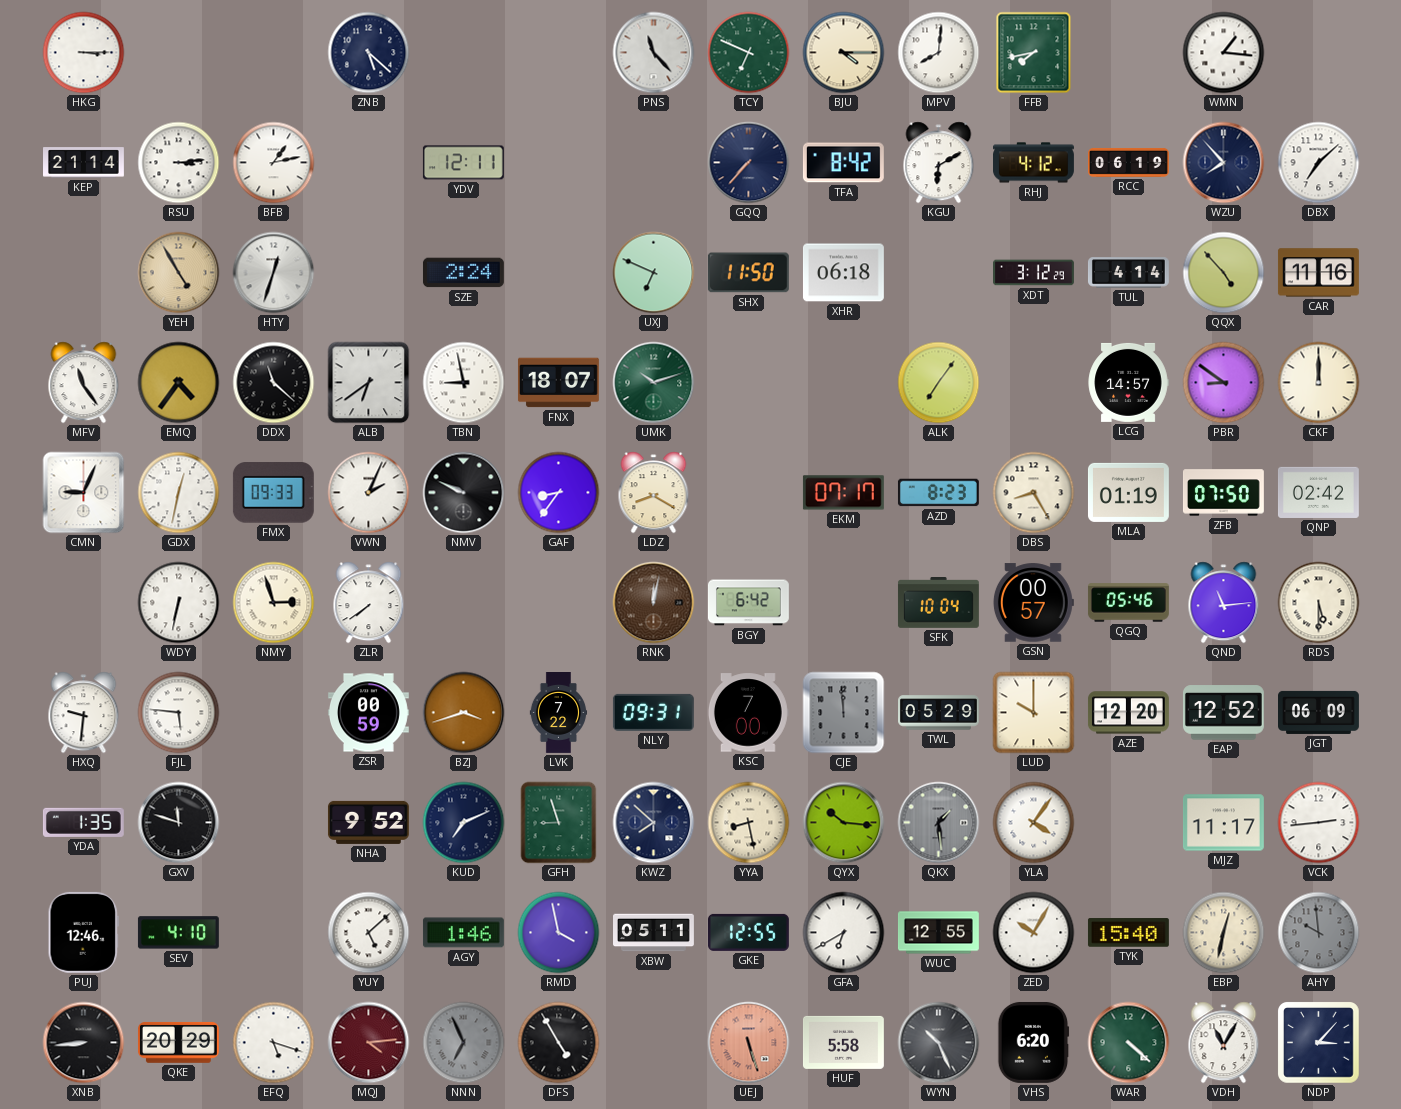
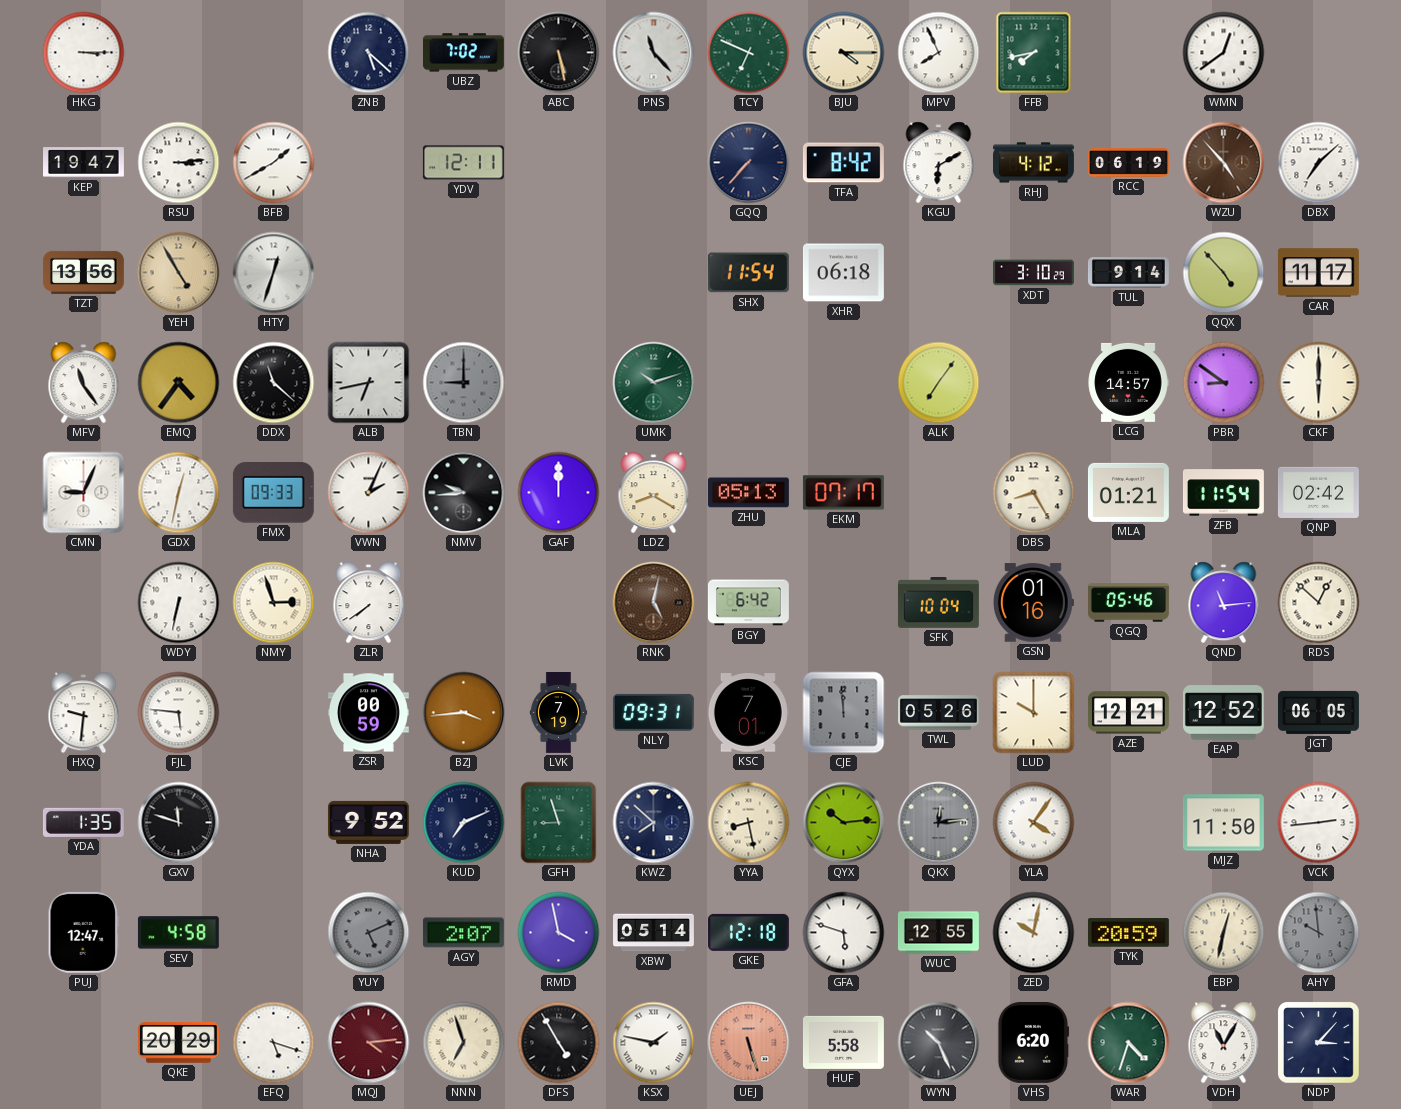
UBZ: none -> 7:02
ABC: none -> 5:28
MPV: 8:01 -> 7:56
WMN: 1:16 -> 12:39
KEP: 21:14 -> 19:47
BFB: 1:13 -> 1:40
WZU: 7:53 -> 4:53
WZU dial: navy -> brown
TZT: none -> 13:56
SZE: 2:24 -> none
UXJ: 6:49 -> none
SHX: 11:50 -> 11:54
XDT: 3:12 -> 3:10
TUL: 4:14 -> 9:14
CAR: 11:16 -> 11:17
ALB: 6:39 -> 6:43
TBN: 8:58 -> 9:00
TBN dial: white -> grey
FNX: 18:07 -> none
CKF: 12:00 -> 6:00
NMV: 9:49 -> 9:44
GAF: 8:36 -> 12:00
ZHU: none -> 05:13
AZD: 8:23 -> none
MLA: 01:19 -> 01:21
ZFB: 07:50 -> 11:54
RNK: 12:02 -> 5:02
GSN: 00:57 -> 01:16
RDS: 5:30 -> 12:52
BZJ: 3:42 -> 3:44
LVK: 7:22 -> 7:19
KSC: 7:00 -> 7:01
TWL: 05:29 -> 05:26
AZE: 12:20 -> 12:21
JGT: 06:09 -> 06:05
QYX: 10:16 -> 10:14
QKX: 1:29 -> 12:14
MJZ: 11:17 -> 11:50
PUJ: 12:46 -> 12:47
SEV: 4:10 -> 4:58
YUY: 5:08 -> 5:11
YUY dial: white -> grey
AGY: 1:46 -> 2:07
XBW: 05:11 -> 05:14
GKE: 12:55 -> 12:18
GFA: 6:40 -> 5:48
ZED: 10:05 -> 10:02
TYK: 15:40 -> 20:59
XNB: 8:44 -> none
NNN: 6:56 -> 6:57
NNN dial: grey -> cream
KSX: none -> 1:47
WAR: 4:22 -> 4:33
